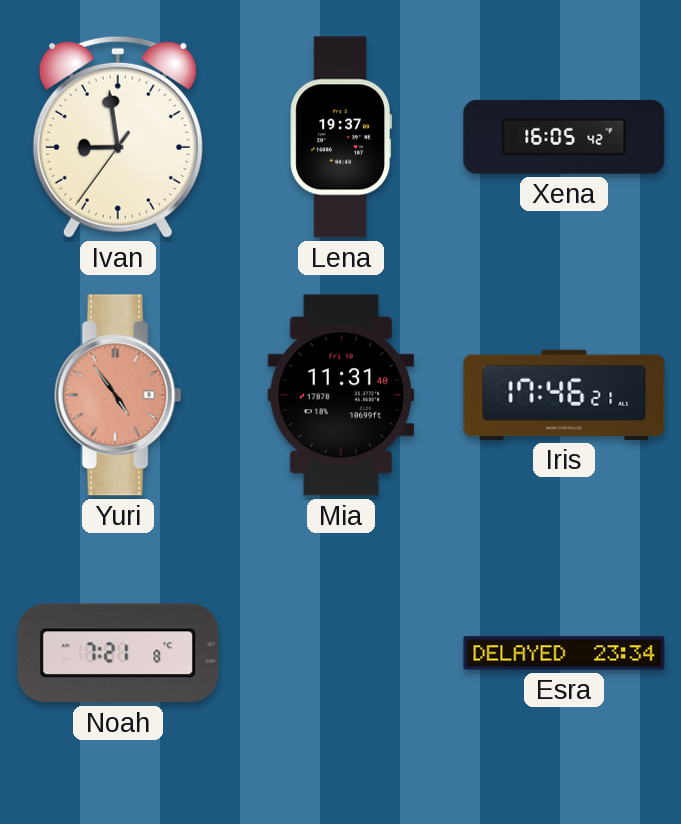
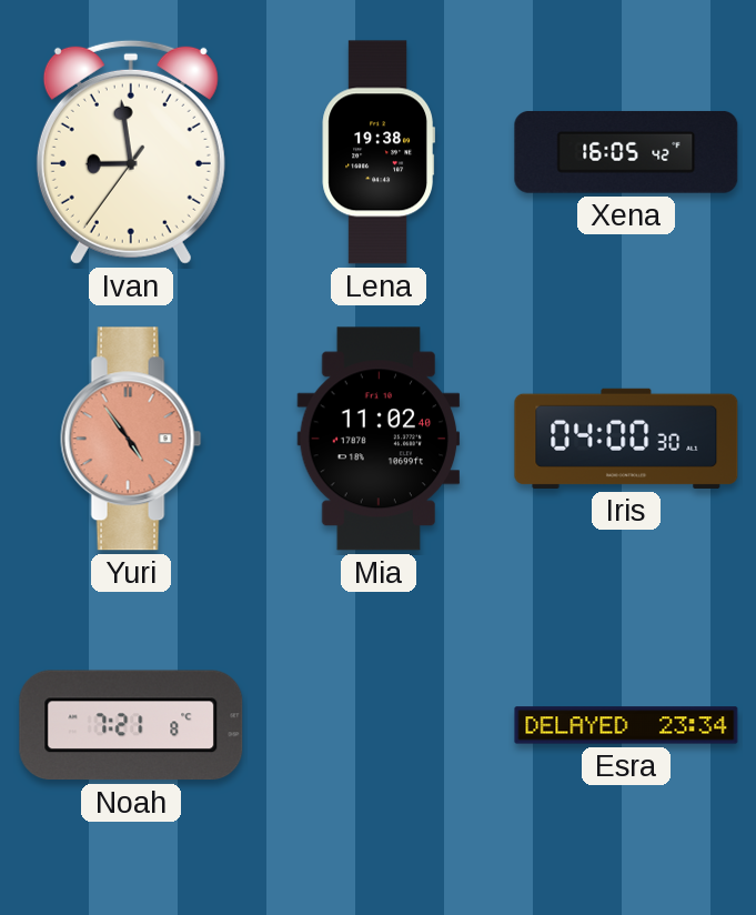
Lena: 19:37 -> 19:38
Mia: 11:31 -> 11:02
Iris: 17:46 -> 04:00
